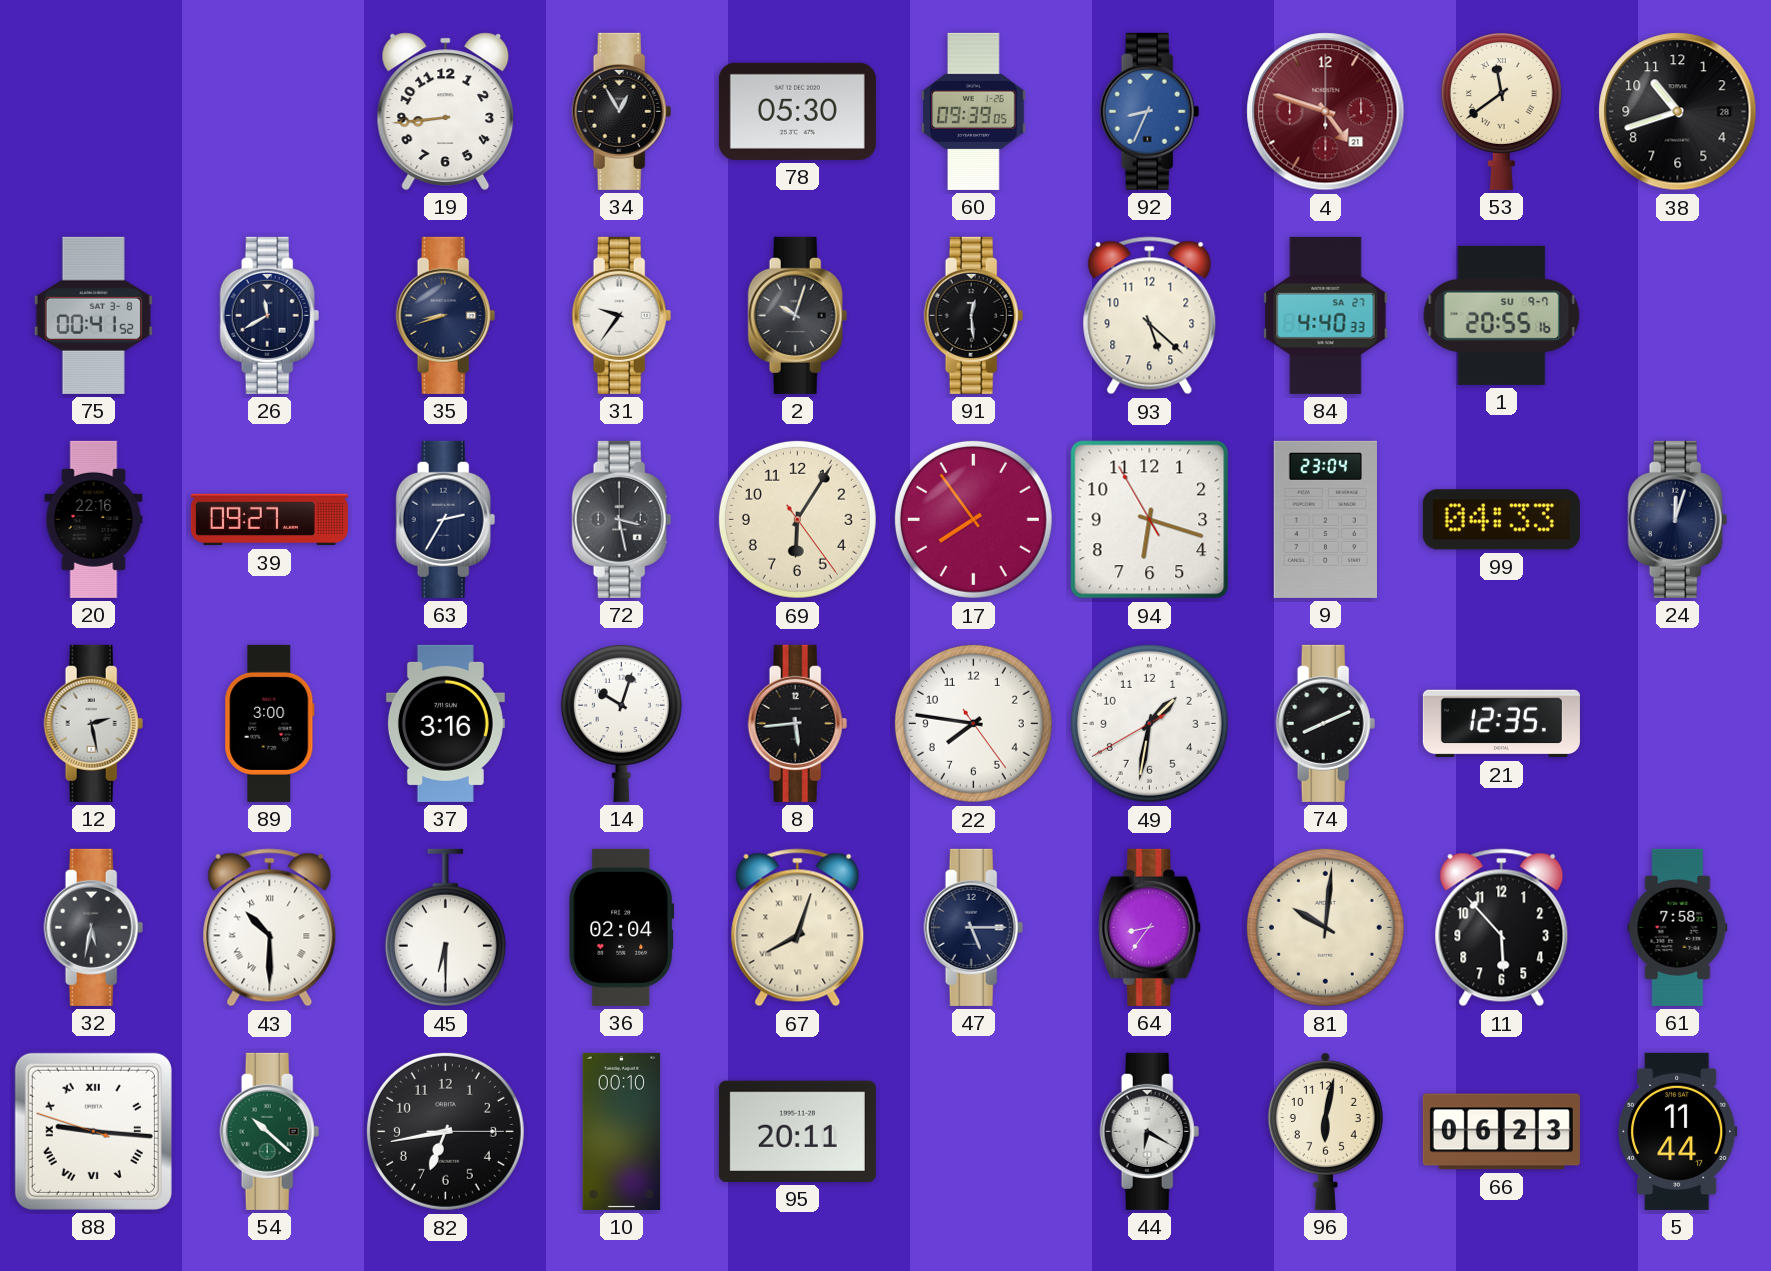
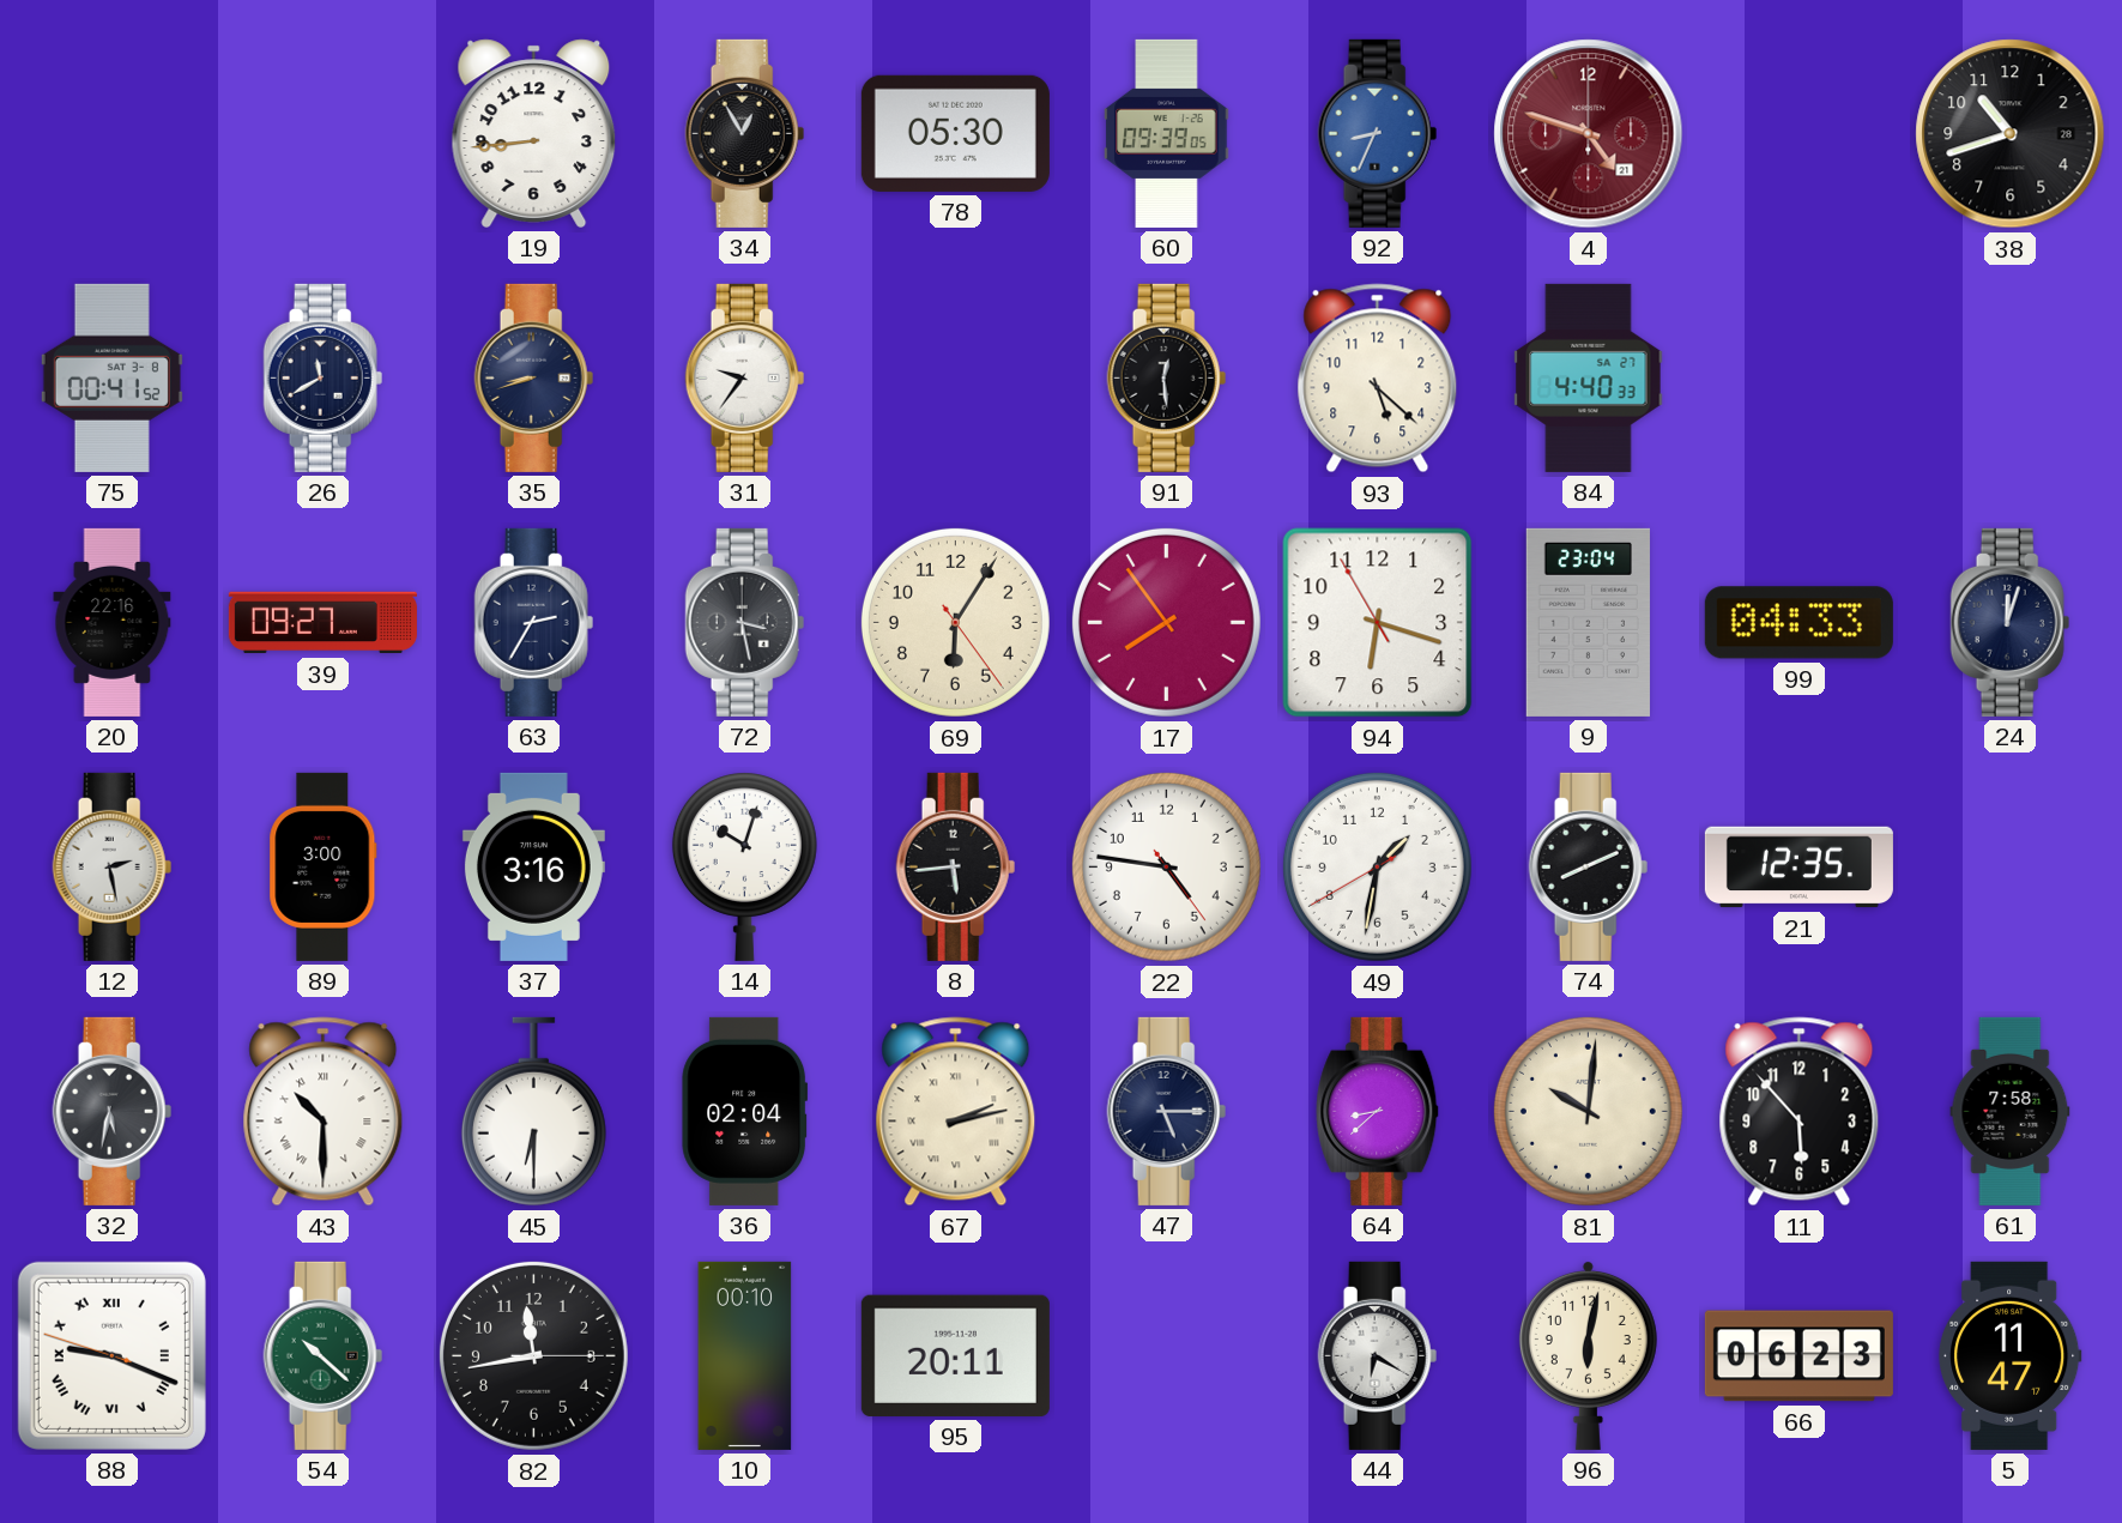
53: 11:39 -> none
2: 10:03 -> none
1: 20:55 -> none
22: 7:46 -> 4:46
67: 8:03 -> 2:13
64: 8:36 -> 8:38
88: 9:15 -> 9:18
82: 6:43 -> 11:43
5: 11:44 -> 11:47
